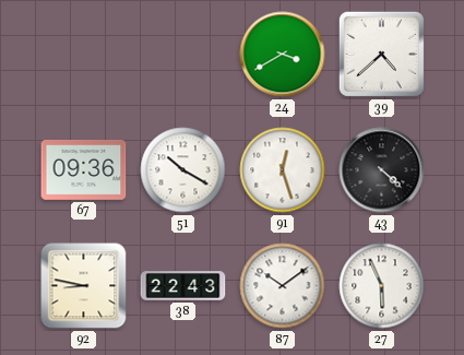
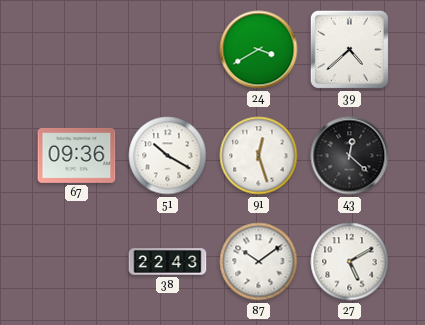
43: 4:22 -> 12:22
92: 8:47 -> none
27: 5:56 -> 5:10
